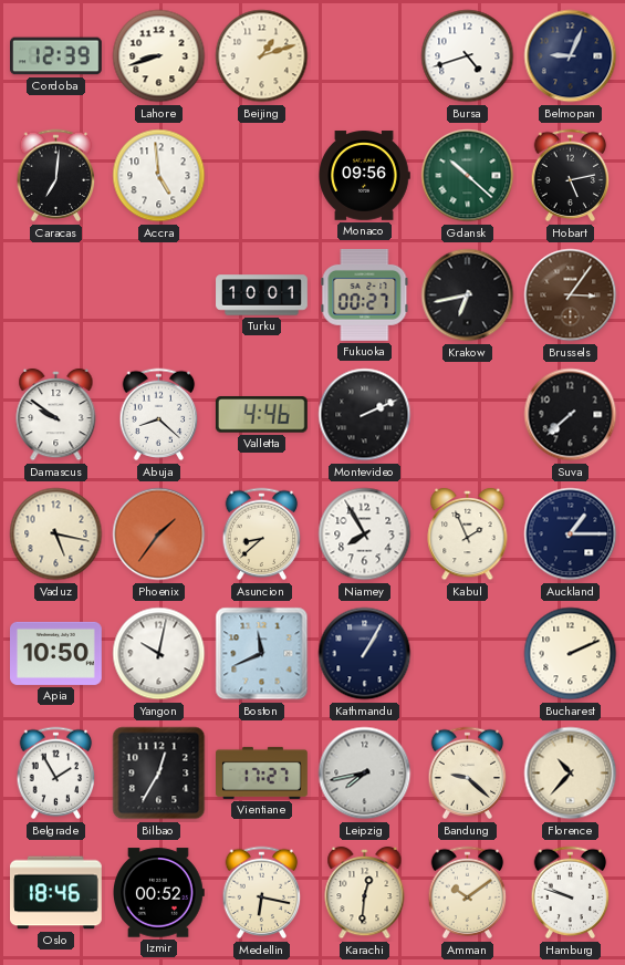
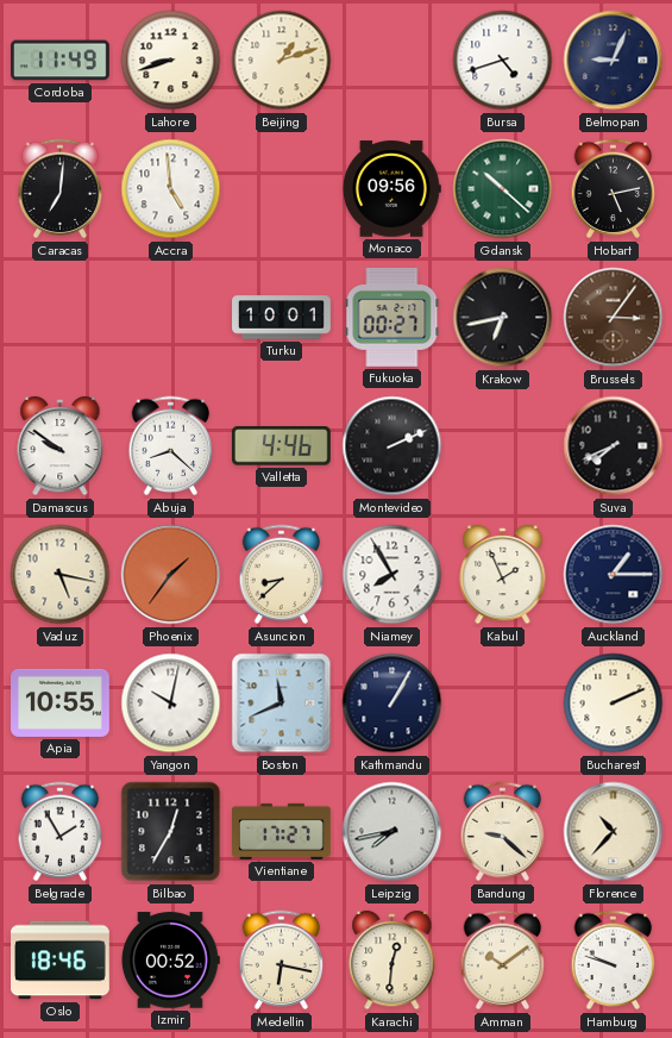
Cordoba: 12:39 -> 11:49
Suva: 7:38 -> 7:41
Apia: 10:50 -> 10:55
